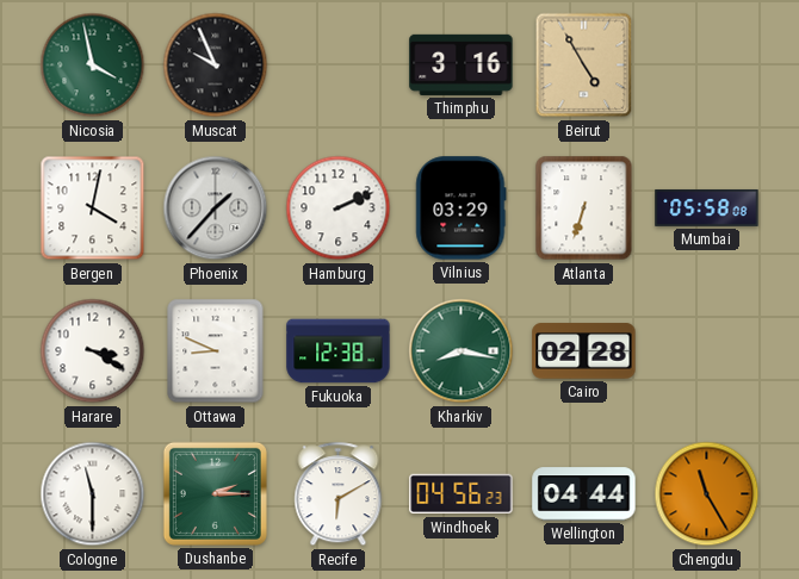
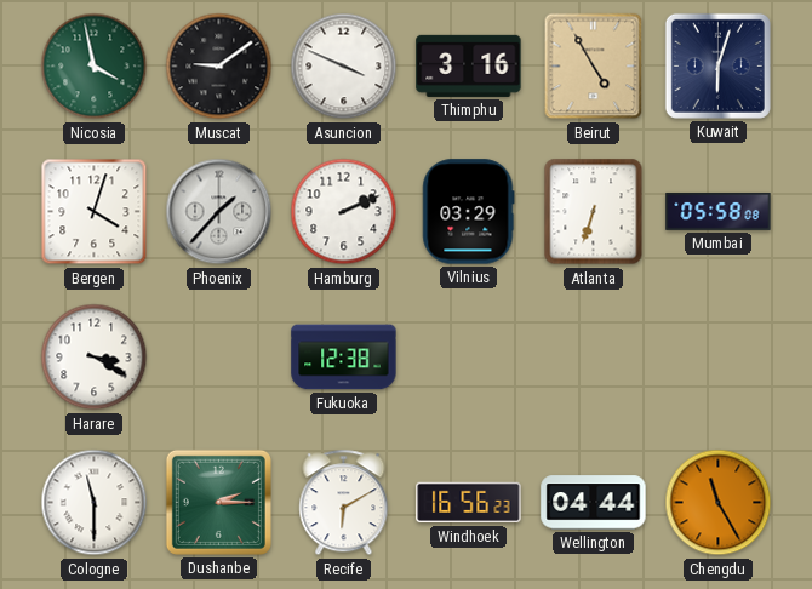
Muscat: 9:56 -> 9:09
Asuncion: none -> 3:49
Kuwait: none -> 6:03
Bergen: 4:02 -> 4:03
Ottawa: 8:49 -> none
Kharkiv: 8:17 -> none
Cairo: 02:28 -> none
Windhoek: 04:56 -> 16:56
